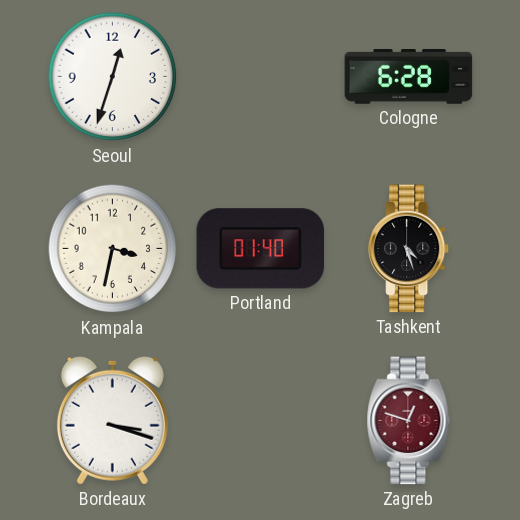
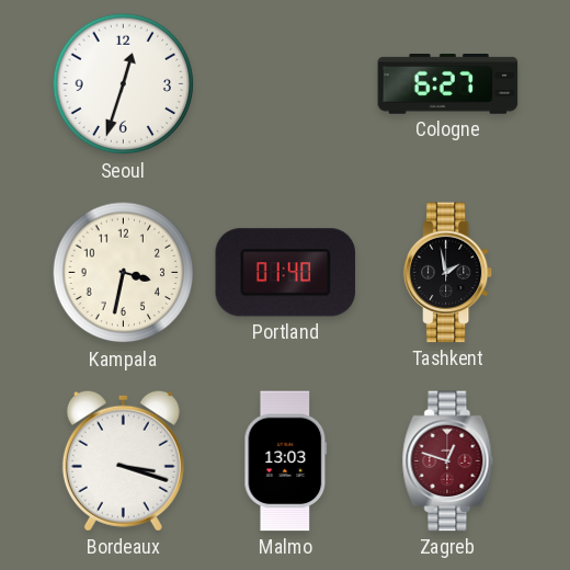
Cologne: 6:28 -> 6:27
Tashkent: 4:27 -> 1:58
Malmo: none -> 13:03
